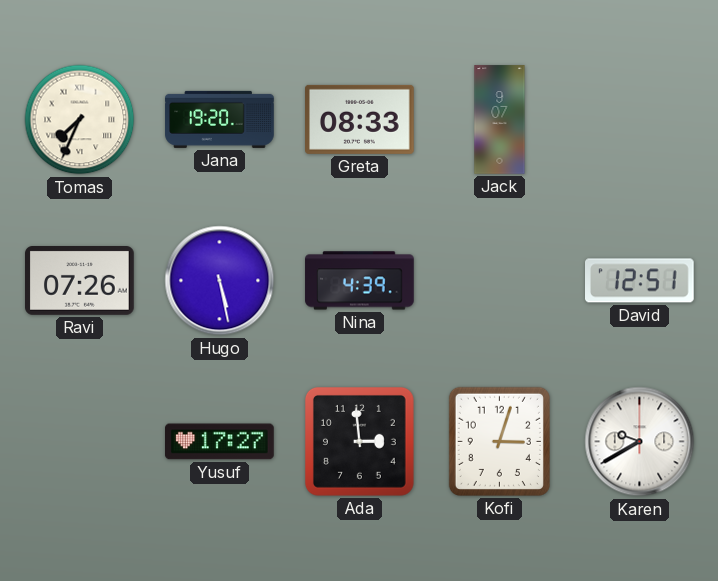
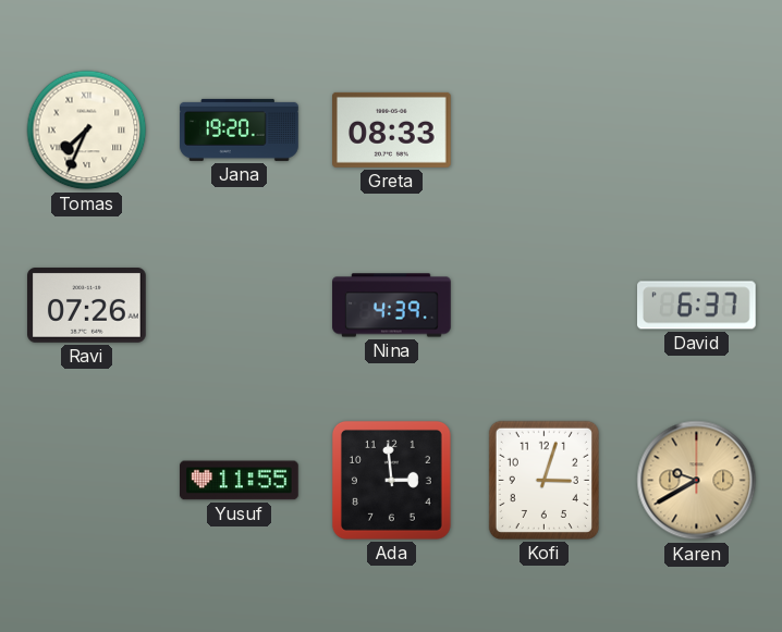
Jack: 9:07 -> none
Hugo: 5:28 -> none
David: 12:51 -> 6:37
Yusuf: 17:27 -> 11:55
Karen dial: white -> champagne
